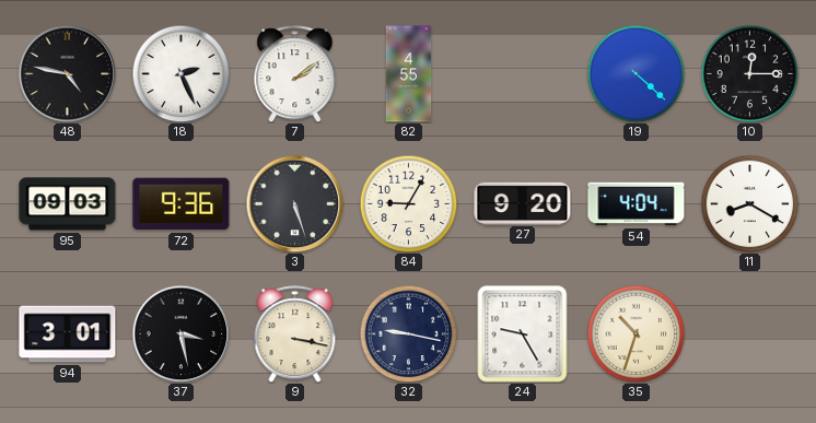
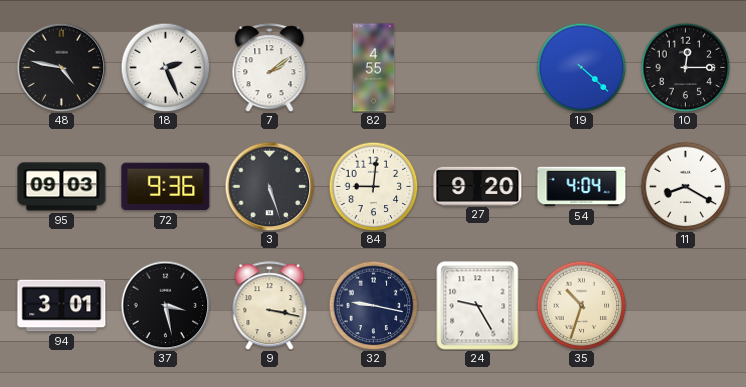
84: 9:05 -> 9:01
